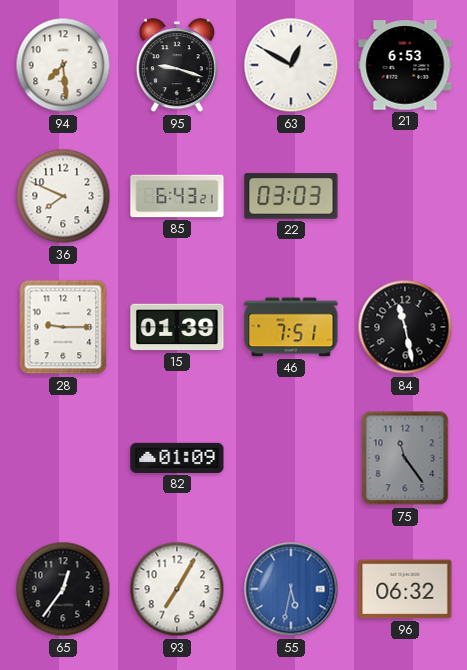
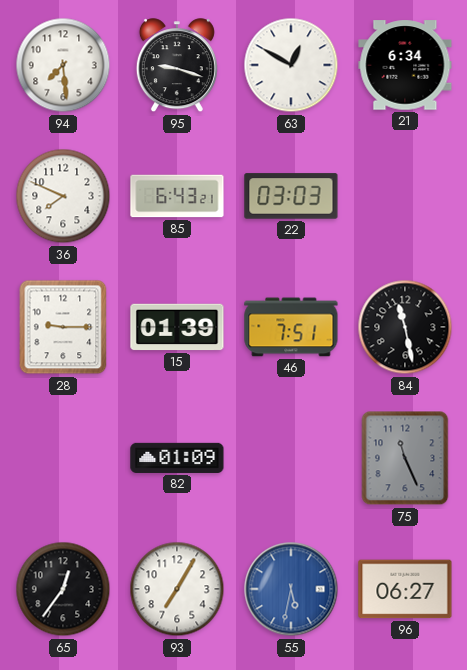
21: 6:53 -> 6:34
75: 11:24 -> 11:26
96: 06:32 -> 06:27
